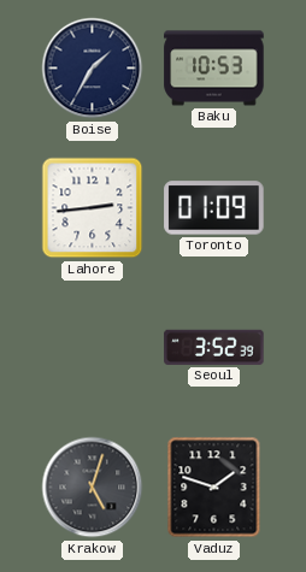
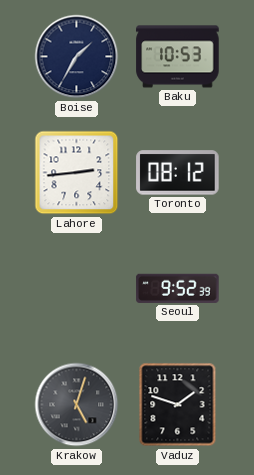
Toronto: 01:09 -> 08:12
Seoul: 3:52 -> 9:52
